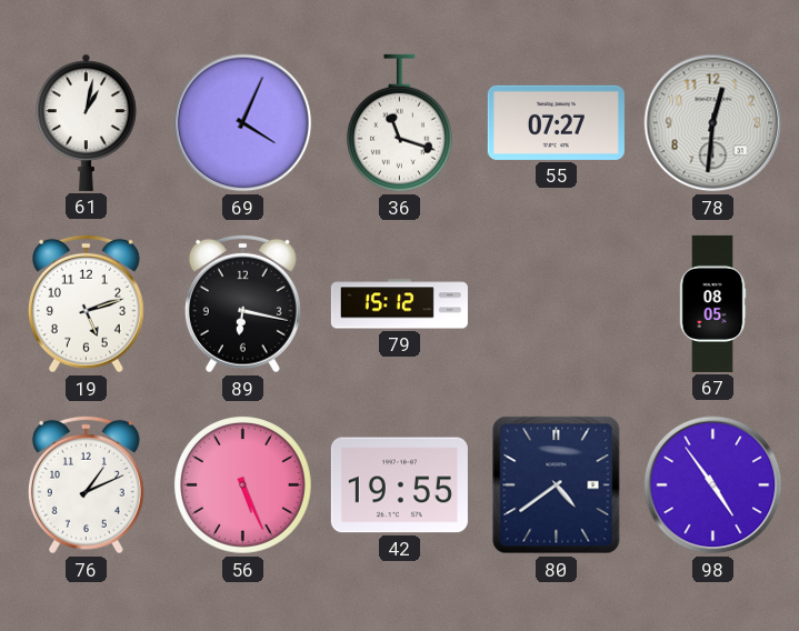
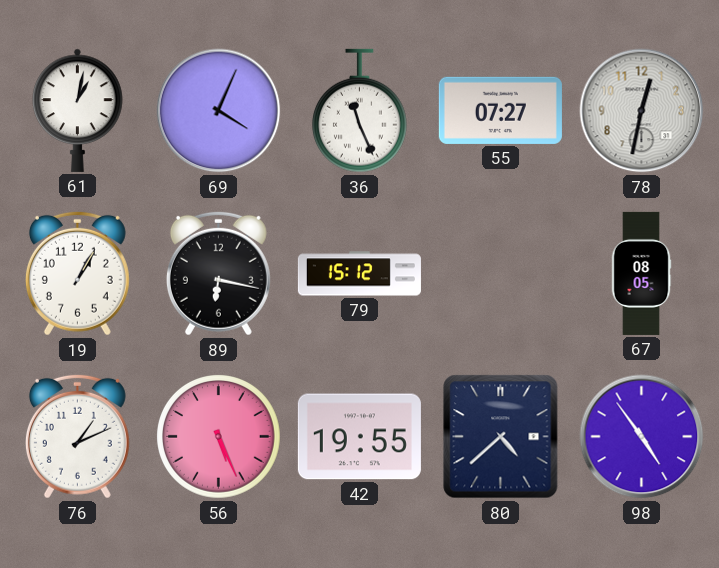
36: 11:18 -> 11:26
78: 12:31 -> 12:32
19: 5:12 -> 1:05
80: 4:39 -> 4:38
